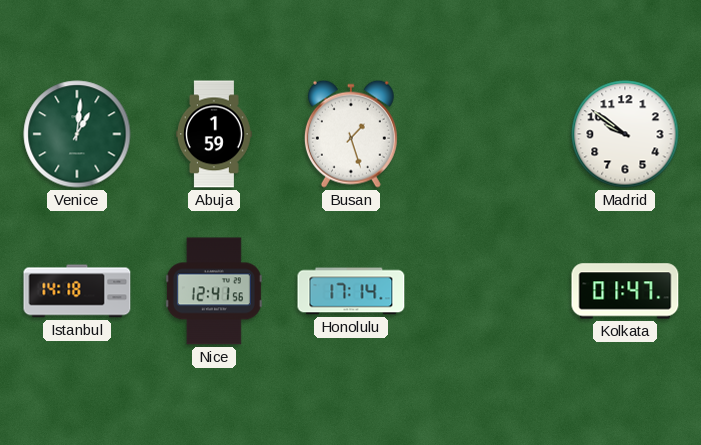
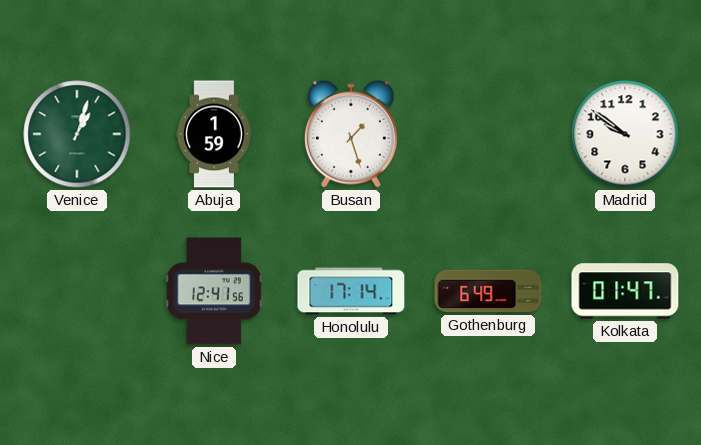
Venice: 1:01 -> 1:03
Istanbul: 14:18 -> none
Gothenburg: none -> 6:49
